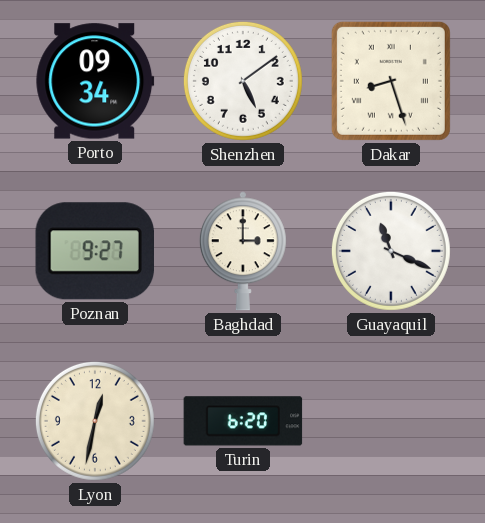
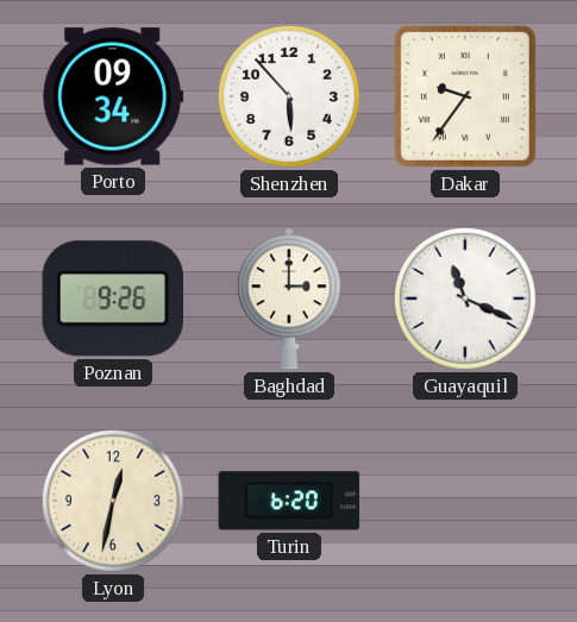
Shenzhen: 5:09 -> 5:53
Dakar: 8:27 -> 9:36
Poznan: 9:27 -> 9:26
